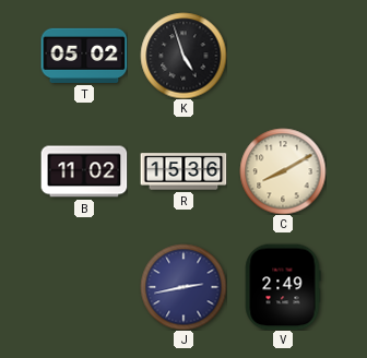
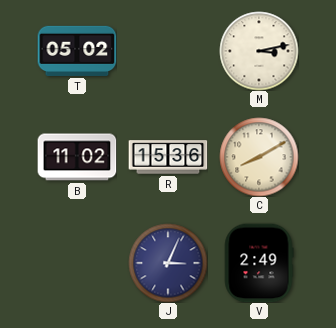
K: 4:57 -> none
M: none -> 3:13
J: 2:43 -> 3:04
